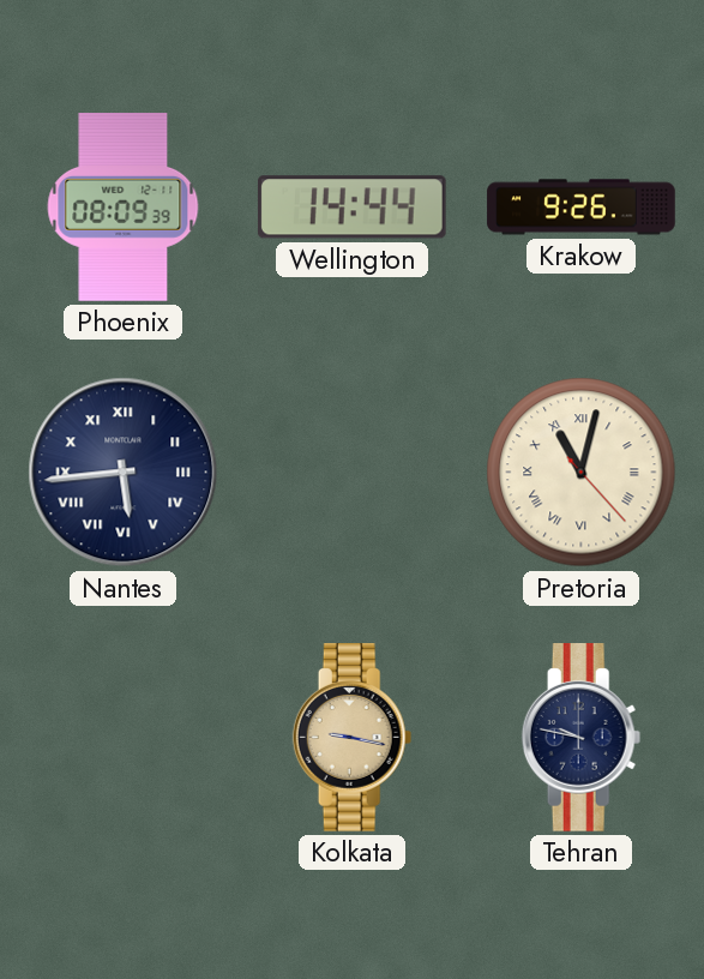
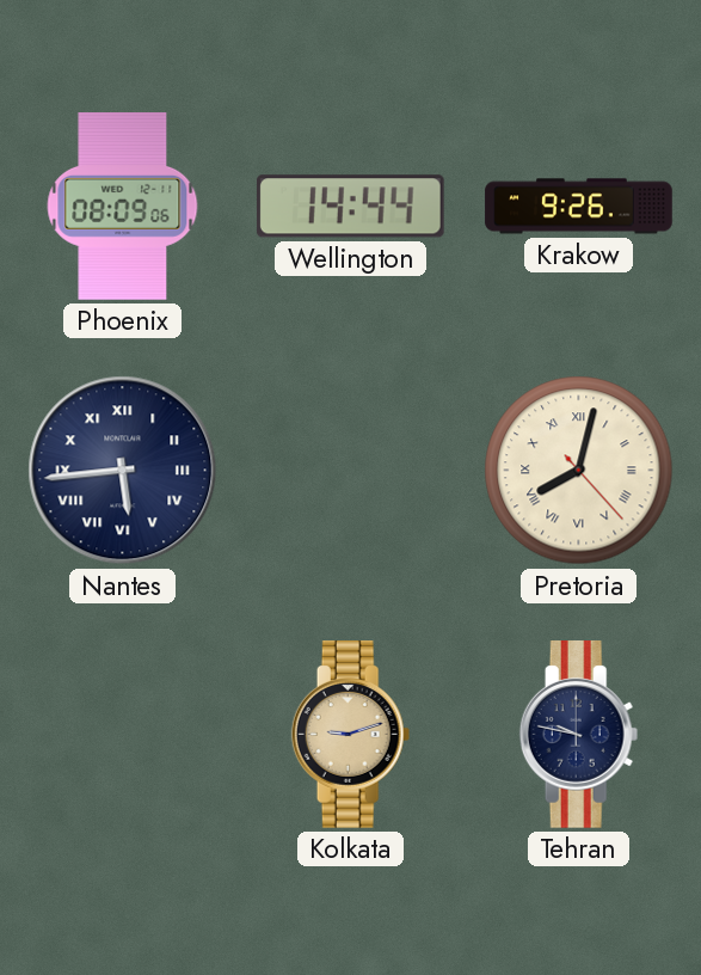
Phoenix: 08:09:39 -> 08:09:06
Pretoria: 11:02 -> 8:02
Kolkata: 9:17 -> 9:12
